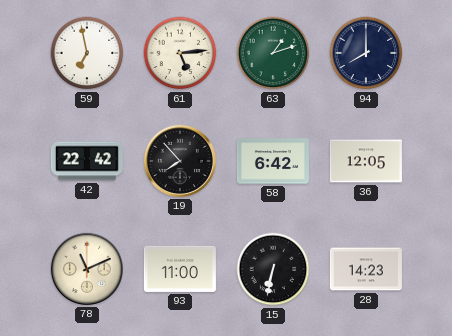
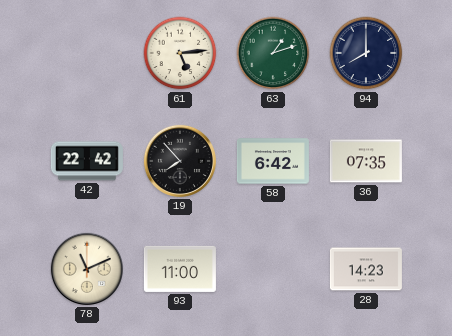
59: 6:58 -> none
36: 12:05 -> 07:35
15: 6:32 -> none
